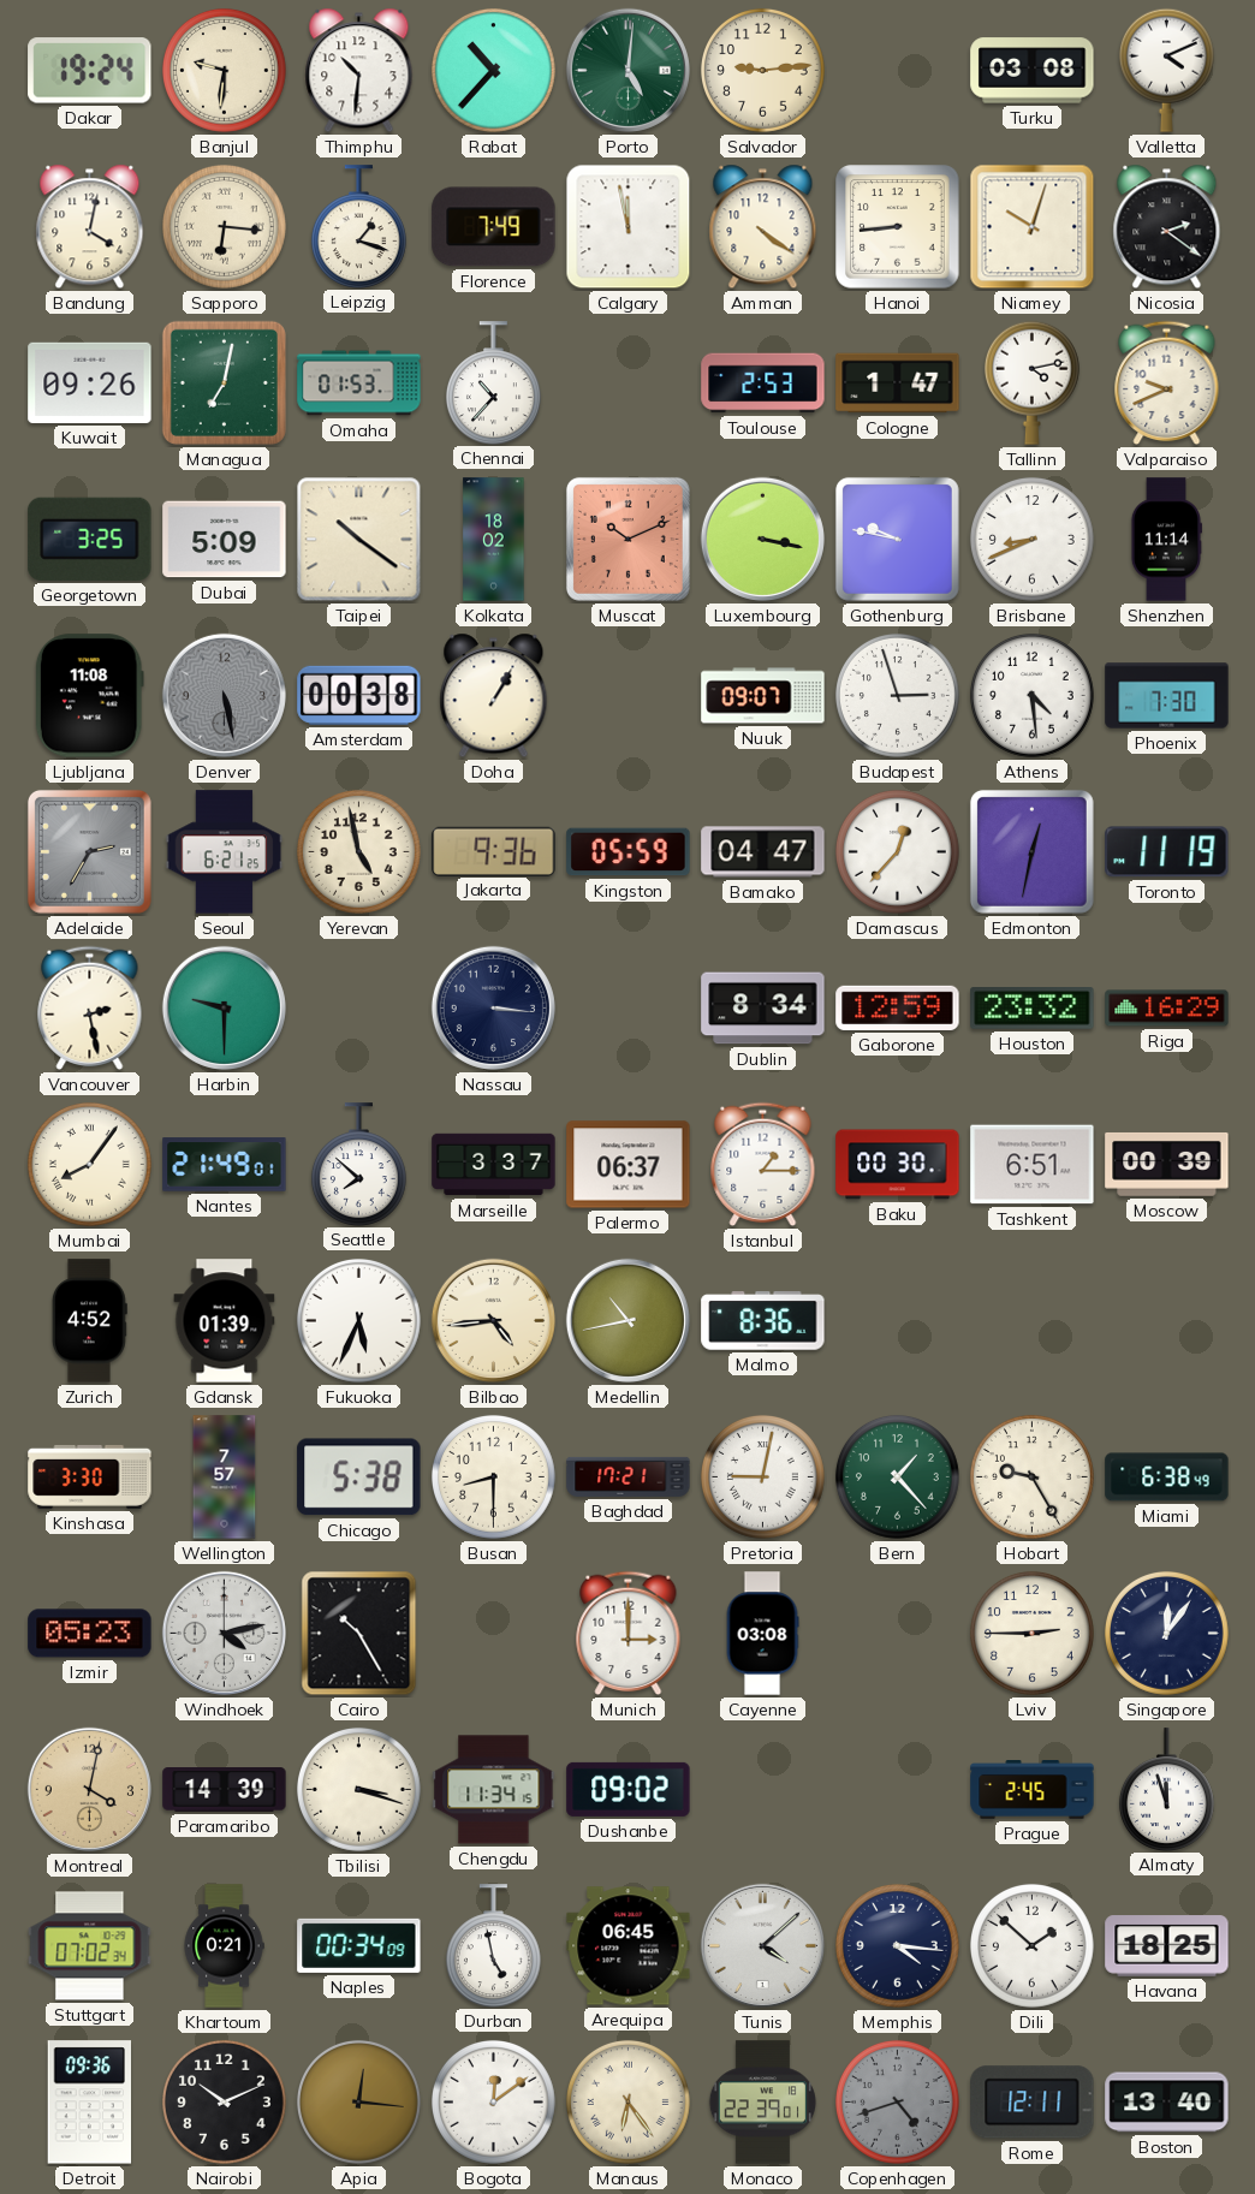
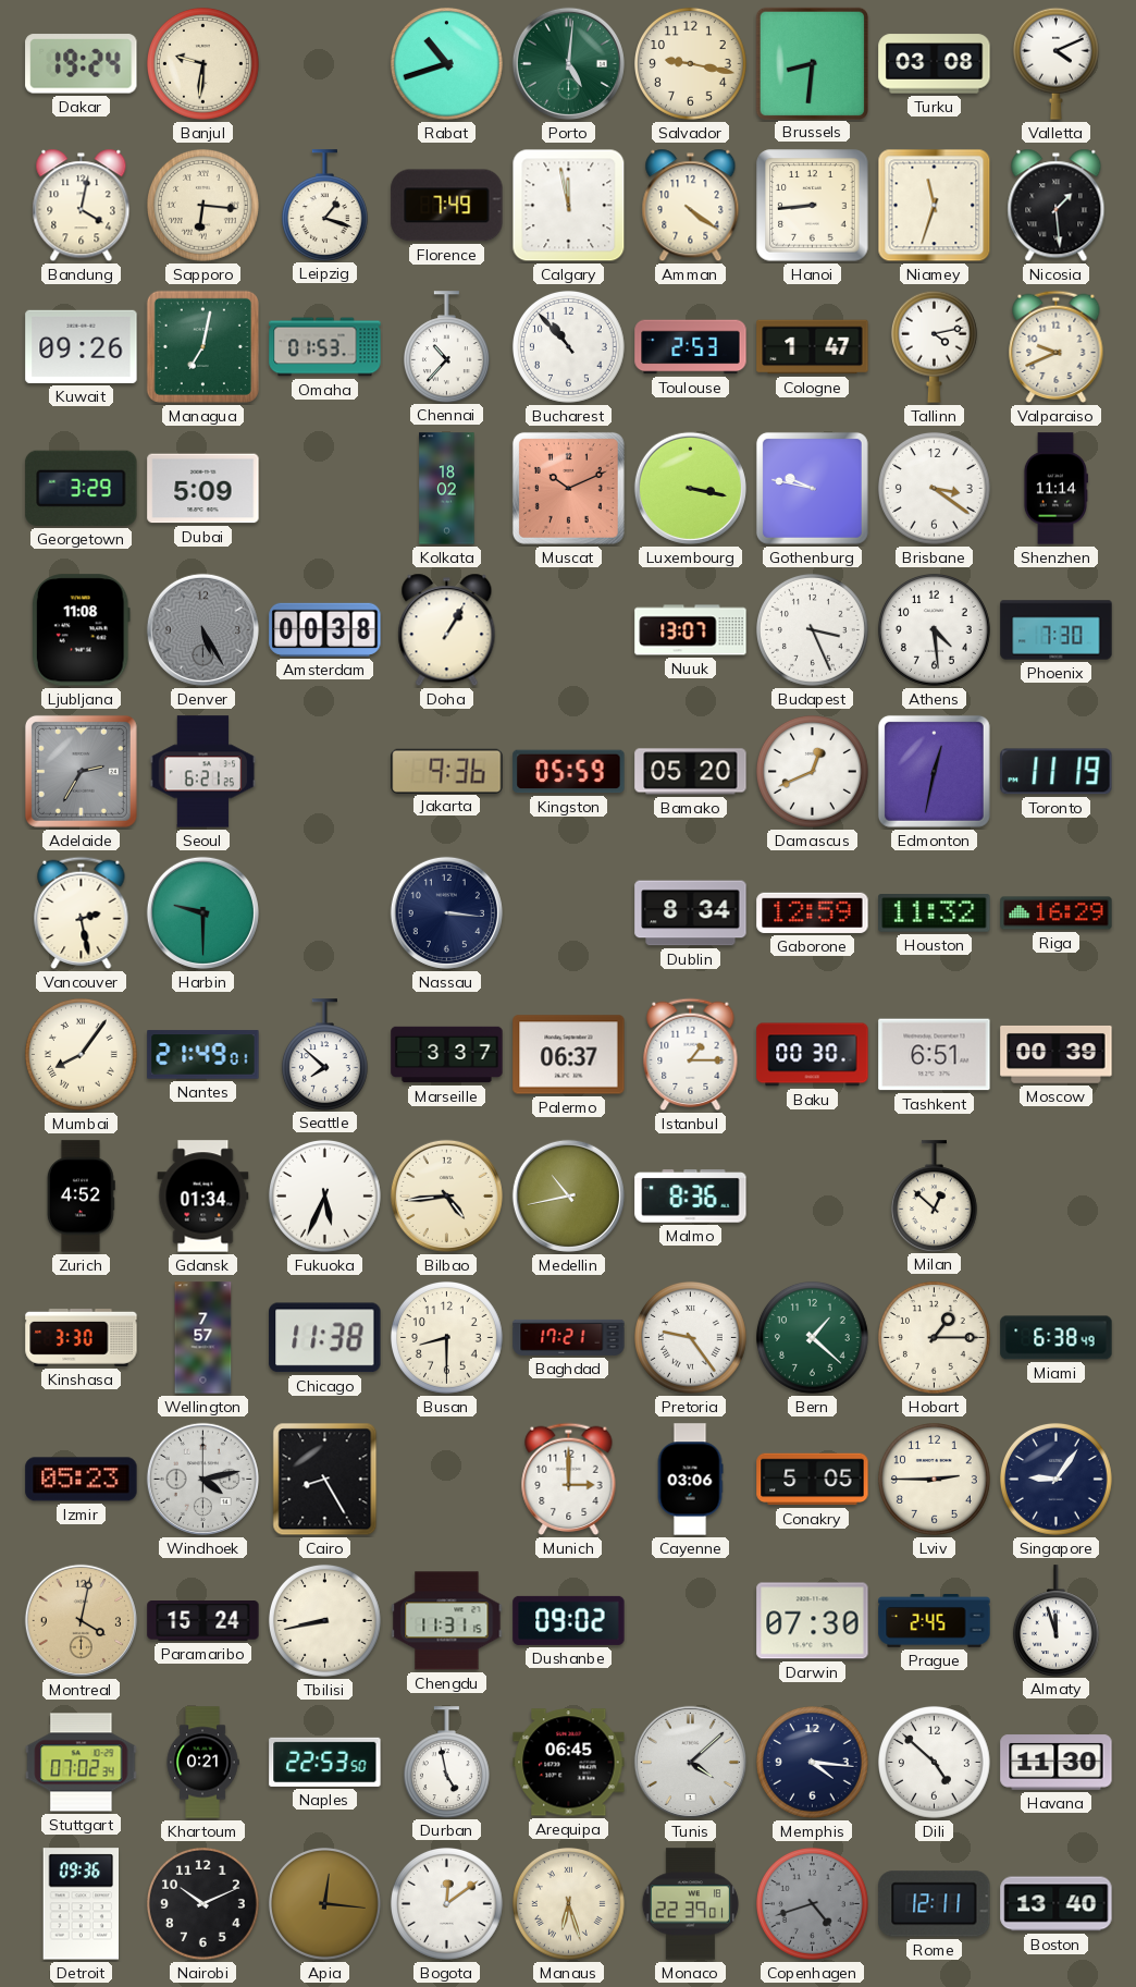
Thimphu: 10:31 -> none
Rabat: 10:37 -> 10:42
Salvador: 9:14 -> 9:17
Brussels: none -> 8:31
Niamey: 10:03 -> 11:33
Nicosia: 2:21 -> 1:29
Bucharest: none -> 10:53
Georgetown: 3:25 -> 3:29
Taipei: 10:21 -> none
Brisbane: 8:41 -> 3:21
Denver: 5:28 -> 5:25
Nuuk: 09:07 -> 13:07
Budapest: 2:57 -> 3:26
Yerevan: 4:58 -> none
Bamako: 04:47 -> 05:20
Damascus: 12:37 -> 12:41
Houston: 23:32 -> 11:32
Gdansk: 01:39 -> 01:34
Milan: none -> 12:52
Chicago: 5:38 -> 11:38
Pretoria: 9:02 -> 9:24
Bern: 1:23 -> 1:22
Hobart: 9:25 -> 1:15
Cairo: 10:25 -> 8:25
Cayenne: 03:08 -> 03:06
Conakry: none -> 5:05
Singapore: 12:06 -> 9:06
Paramaribo: 14:39 -> 15:24
Tbilisi: 3:18 -> 8:43
Chengdu: 11:34 -> 11:31
Darwin: none -> 07:30
Naples: 00:34 -> 22:53
Dili: 1:52 -> 4:52
Havana: 18:25 -> 11:30
Manaus: 6:24 -> 6:27
